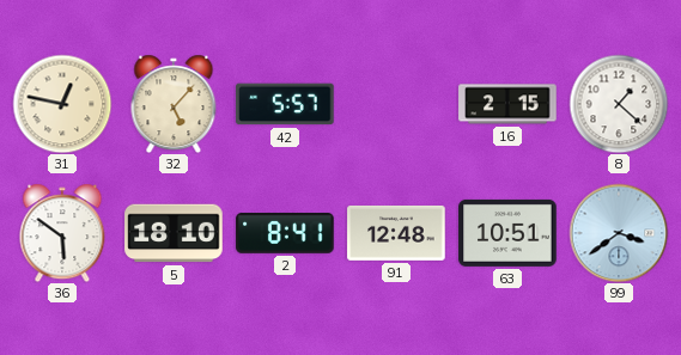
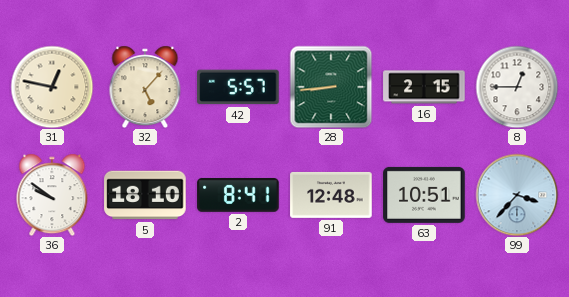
28: none -> 8:44
8: 1:22 -> 12:45
36: 5:51 -> 9:51
99: 3:39 -> 3:37
